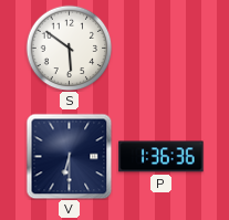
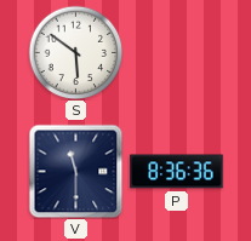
V: 6:30 -> 11:30
P: 1:36 -> 8:36
